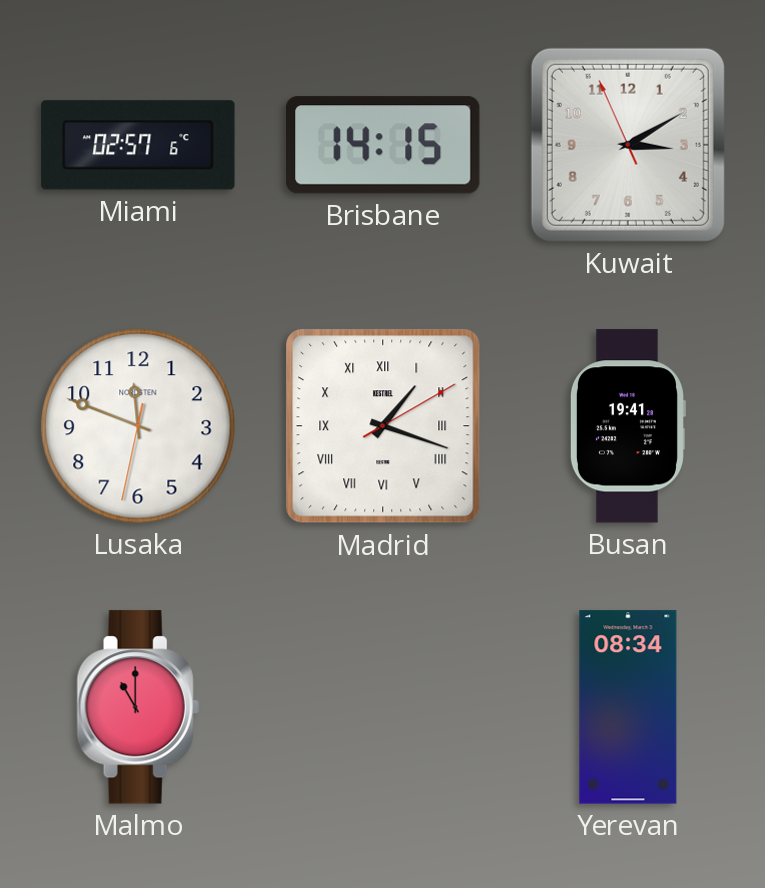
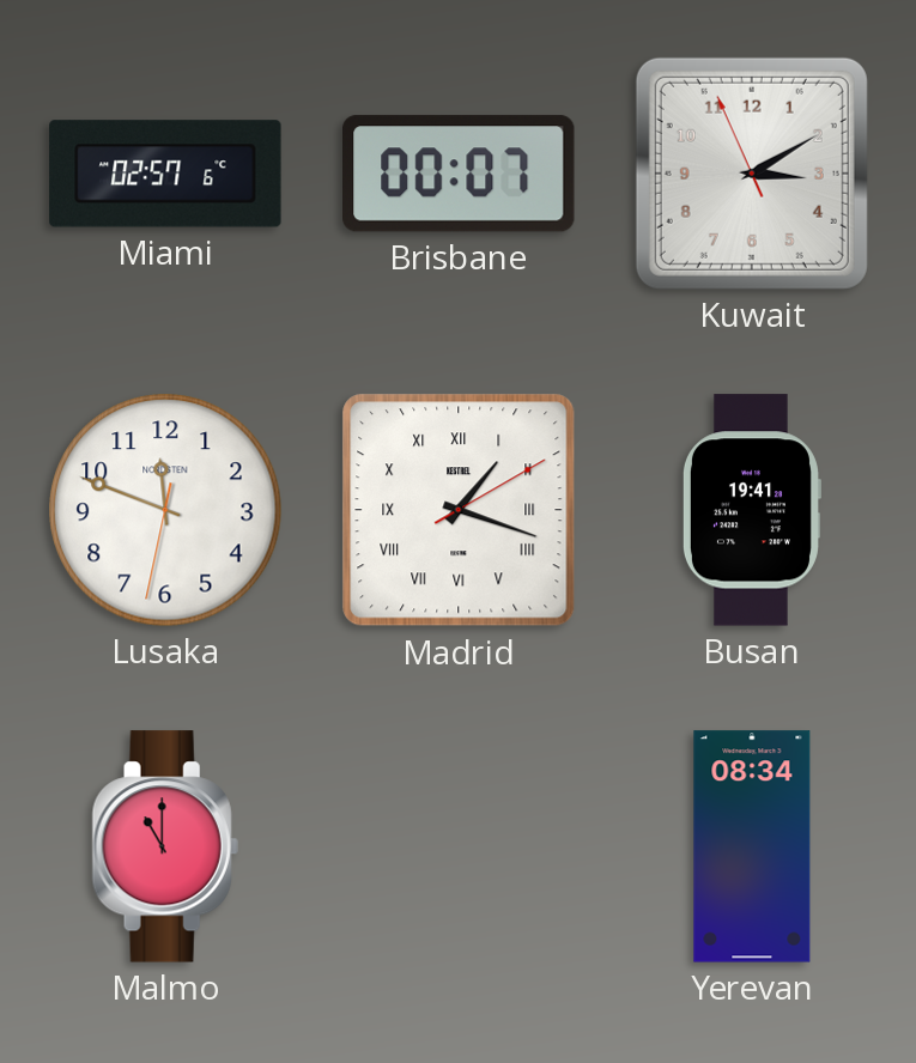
Brisbane: 14:15 -> 00:07
